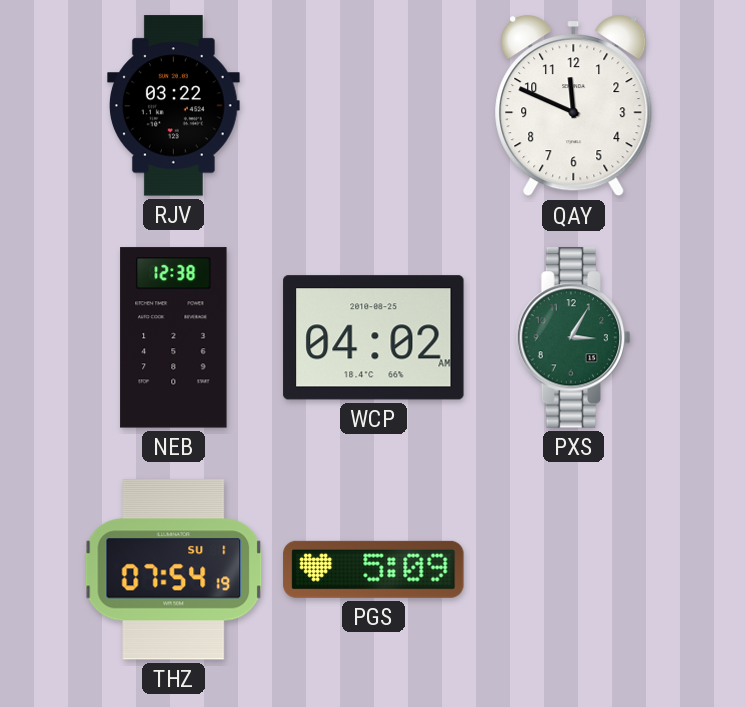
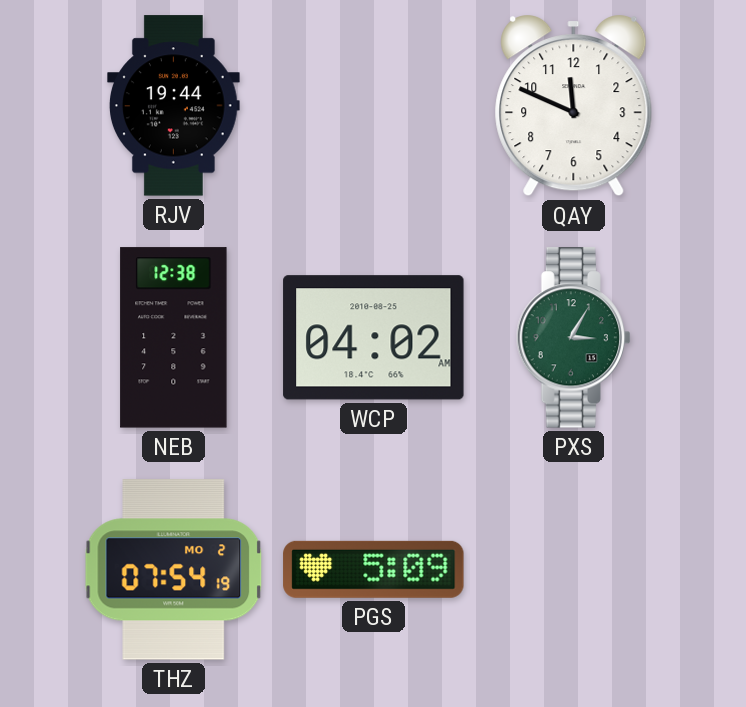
RJV: 03:22 -> 19:44
THZ date: SU 1 -> MO 2
